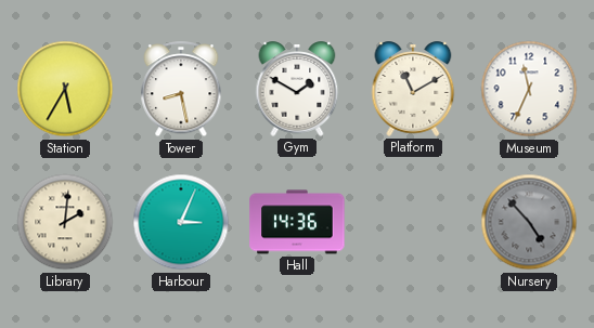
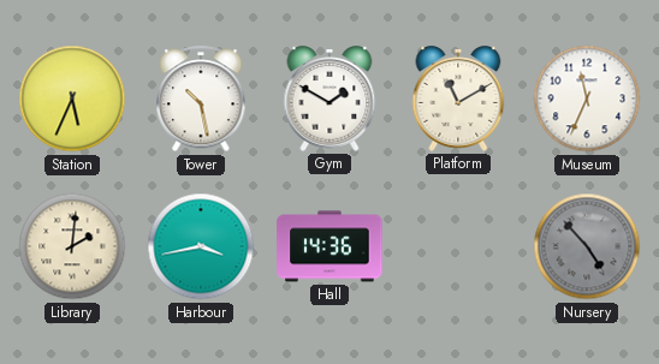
Station: 5:35 -> 5:34
Tower: 8:28 -> 10:28
Harbour: 3:04 -> 3:43
